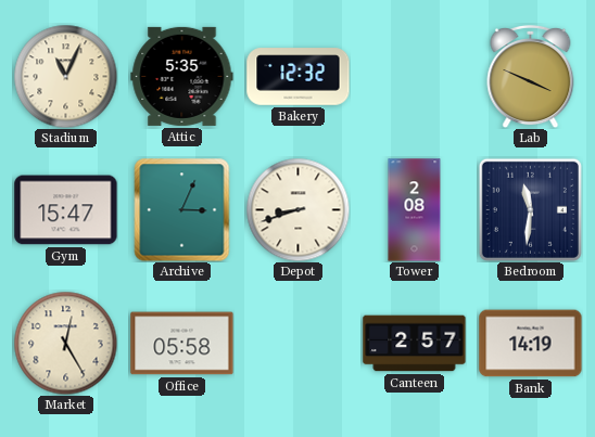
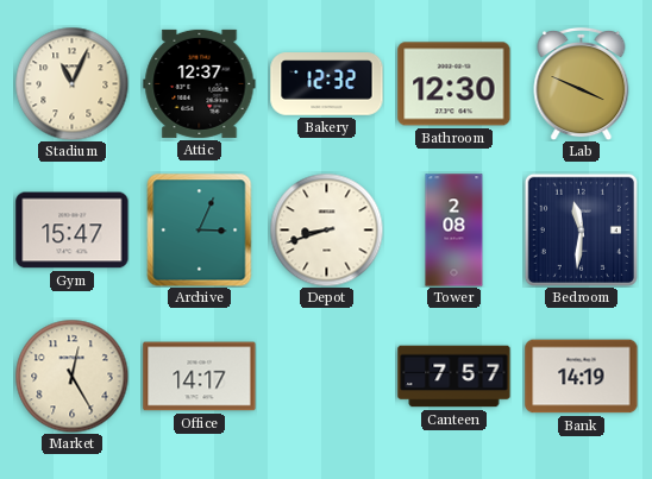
Attic: 5:35 -> 12:37
Bathroom: none -> 12:30
Office: 05:58 -> 14:17
Canteen: 2:57 -> 7:57
